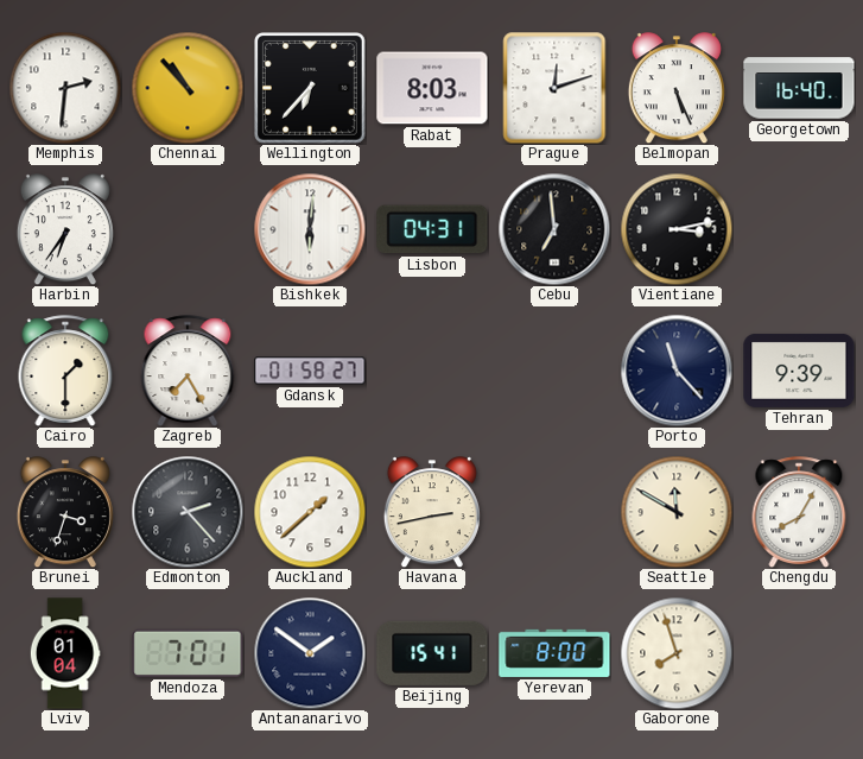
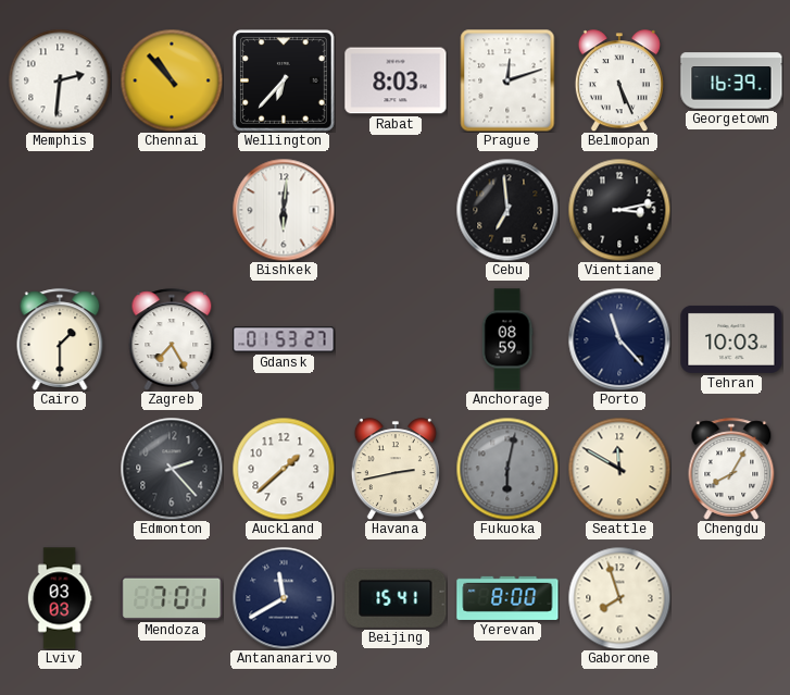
Georgetown: 16:40 -> 16:39
Harbin: 6:36 -> none
Lisbon: 04:31 -> none
Gdansk: 01:58 -> 01:53
Anchorage: none -> 08:59
Tehran: 9:39 -> 10:03
Brunei: 3:33 -> none
Fukuoka: none -> 6:02
Lviv: 01:04 -> 03:03
Antananarivo: 1:51 -> 11:40
